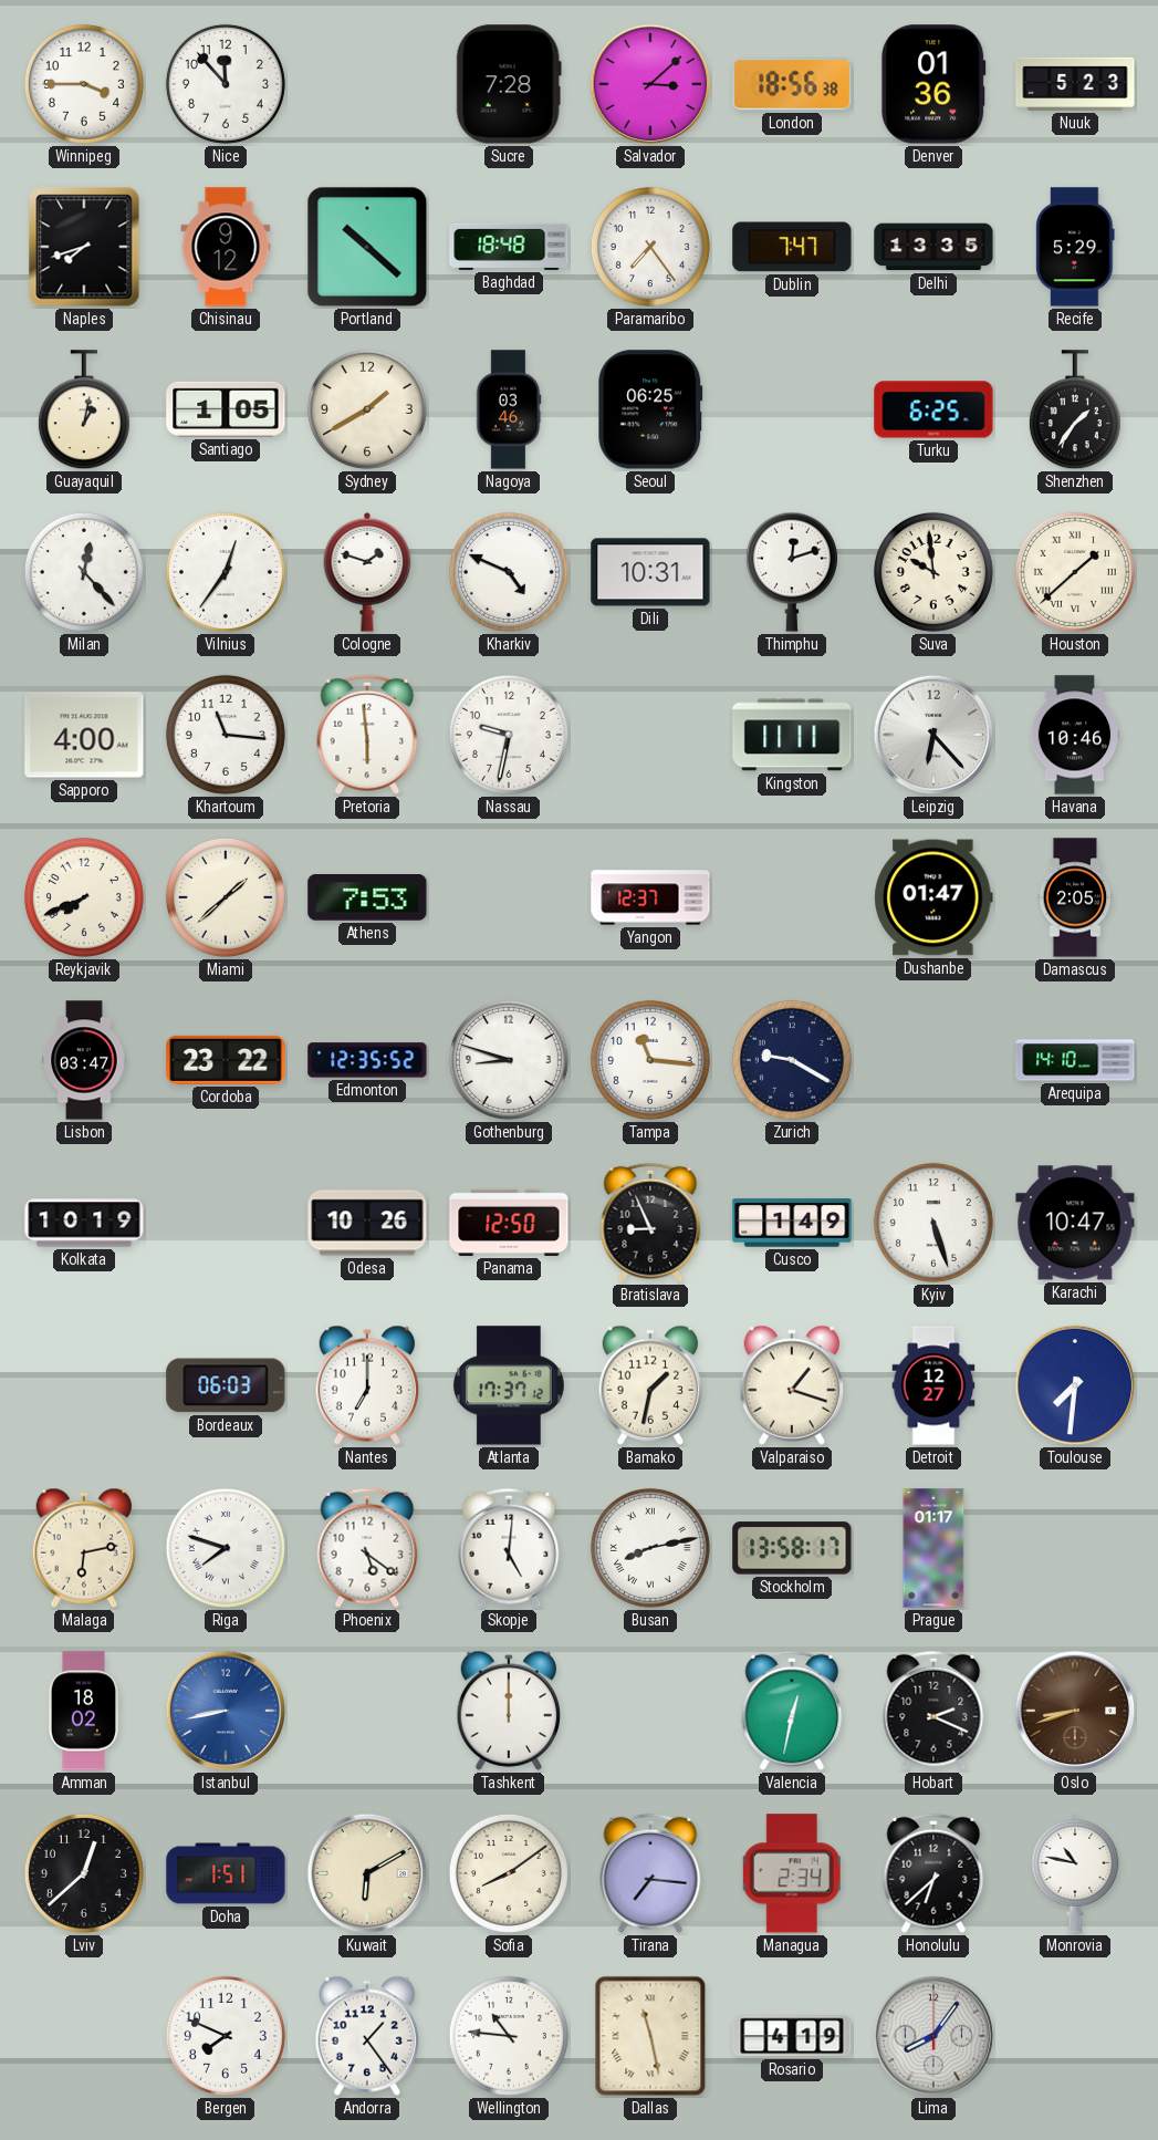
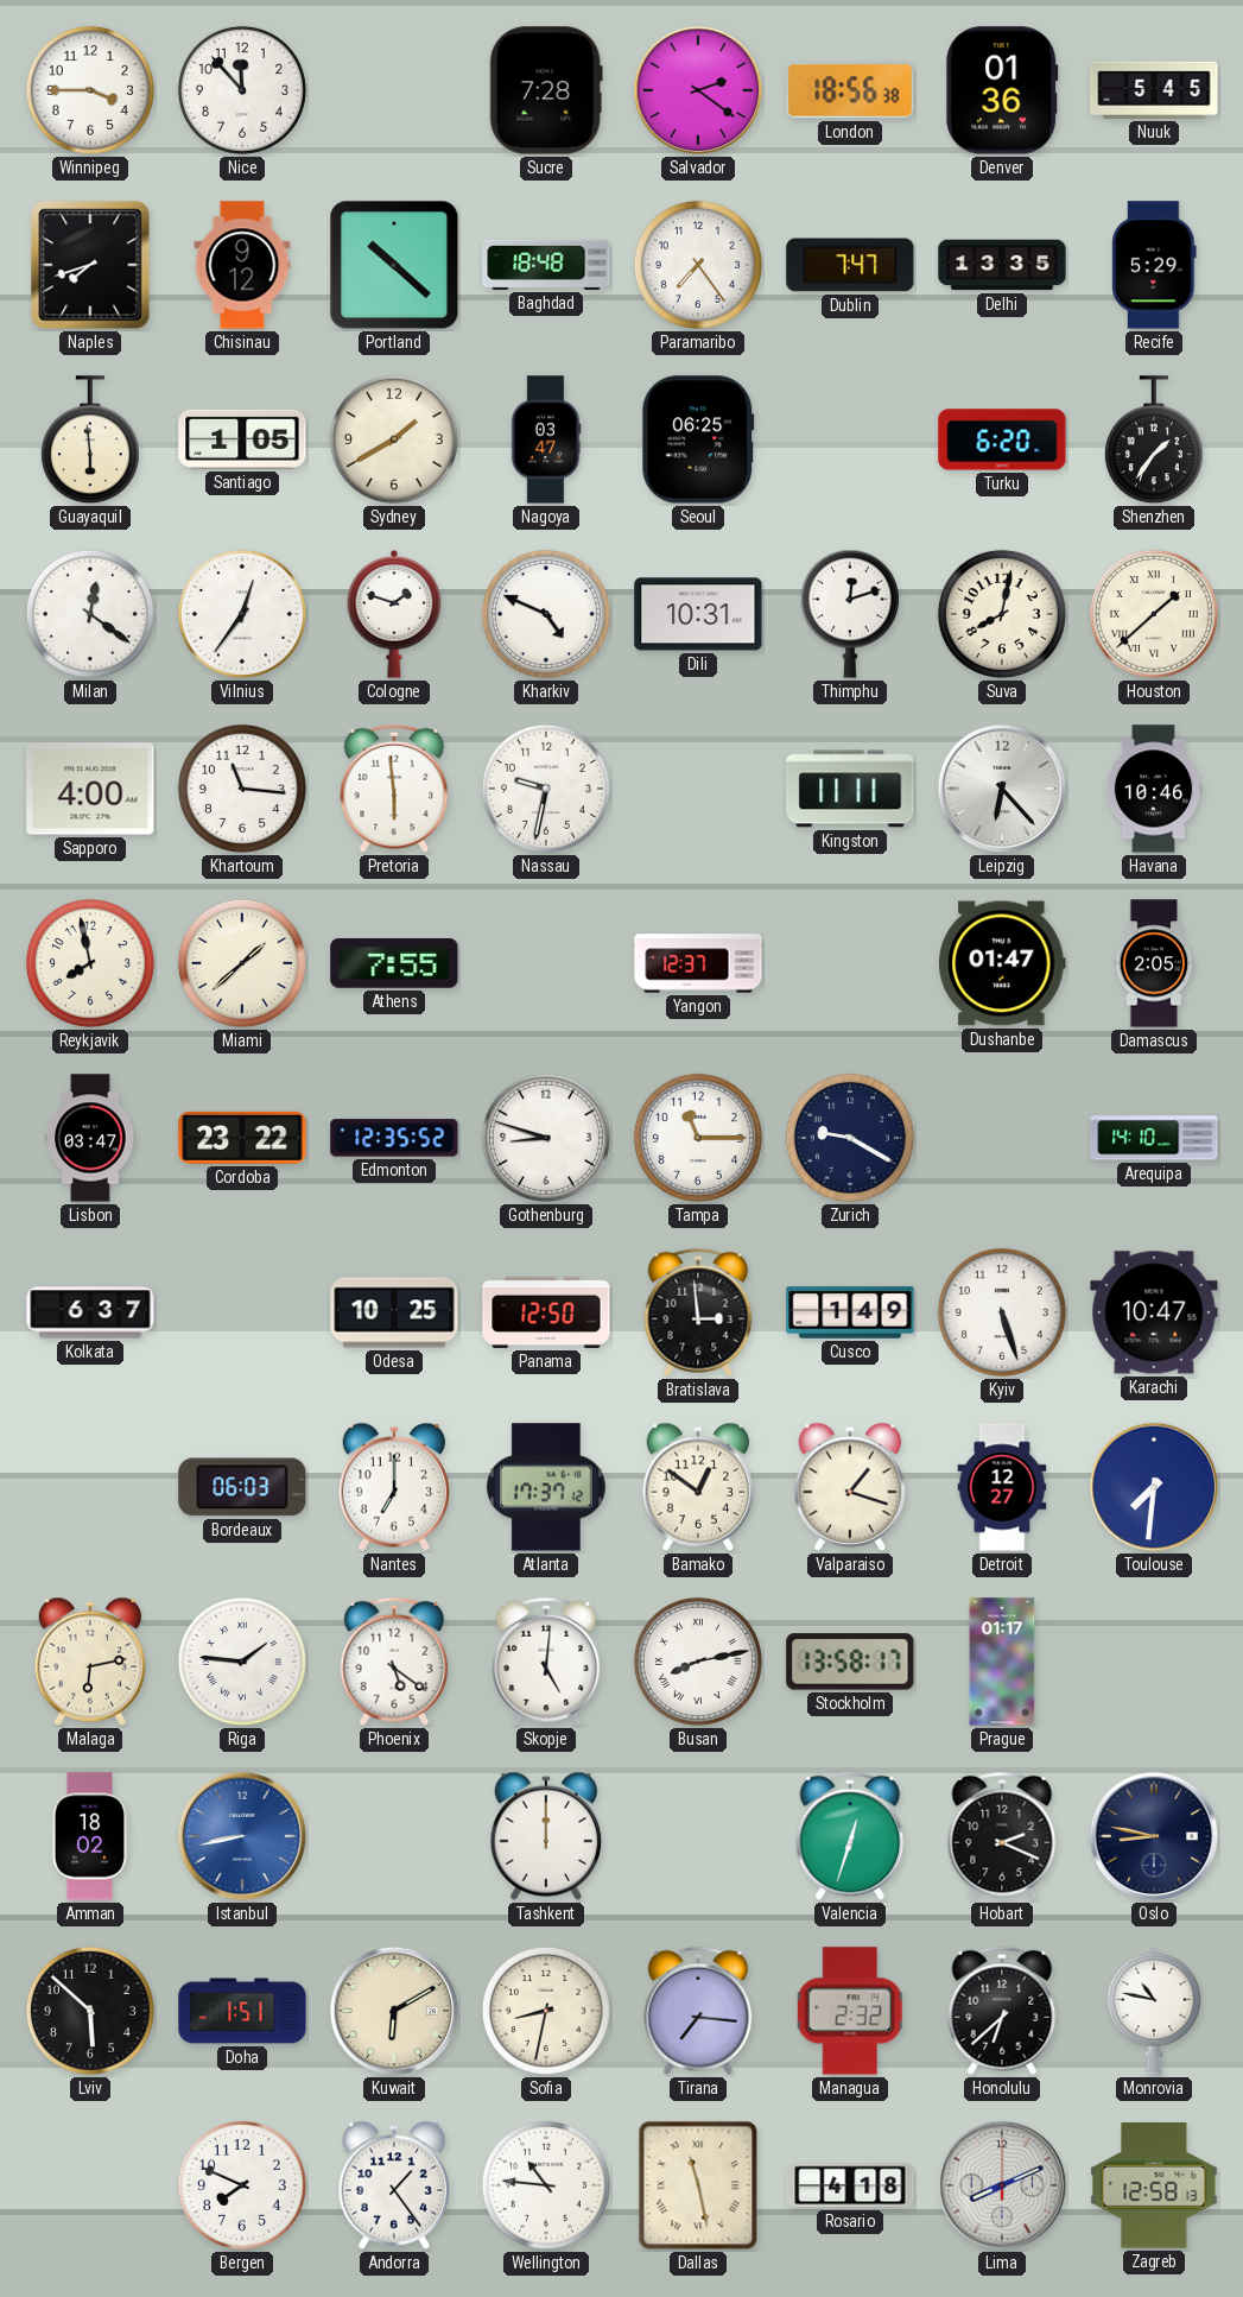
Salvador: 3:08 -> 2:21
Nuuk: 5:23 -> 5:45
Guayaquil: 1:02 -> 5:59
Nagoya: 03:46 -> 03:47
Turku: 6:25 -> 6:20
Milan: 12:23 -> 12:21
Suva: 9:59 -> 8:02
Reykjavik: 7:41 -> 7:58
Athens: 7:53 -> 7:55
Tampa: 11:16 -> 11:15
Kolkata: 10:19 -> 6:37
Odesa: 10:26 -> 10:25
Bratislava: 8:56 -> 2:59
Bamako: 1:32 -> 12:51
Riga: 7:48 -> 1:46
Valencia: 12:32 -> 12:33
Oslo: 8:42 -> 8:47
Oslo dial: brown -> navy
Lviv: 12:38 -> 5:52
Sofia: 8:09 -> 8:32
Managua: 2:34 -> 2:32
Rosario: 4:19 -> 4:18
Lima: 8:06 -> 8:11
Zagreb: none -> 12:58
